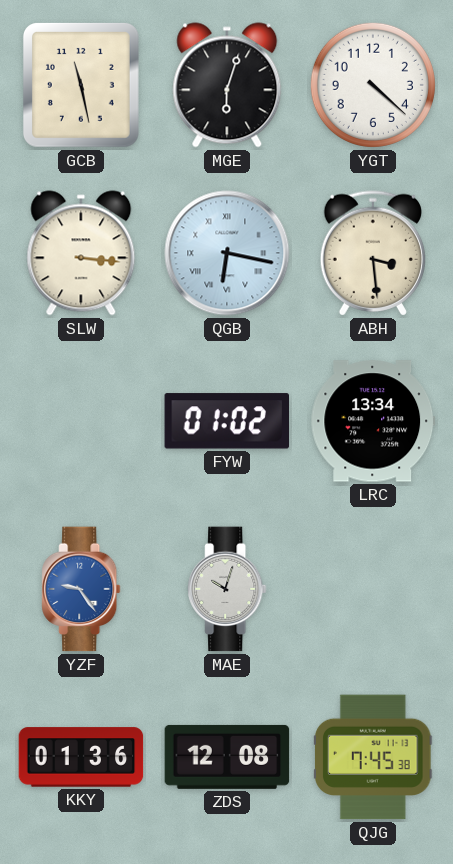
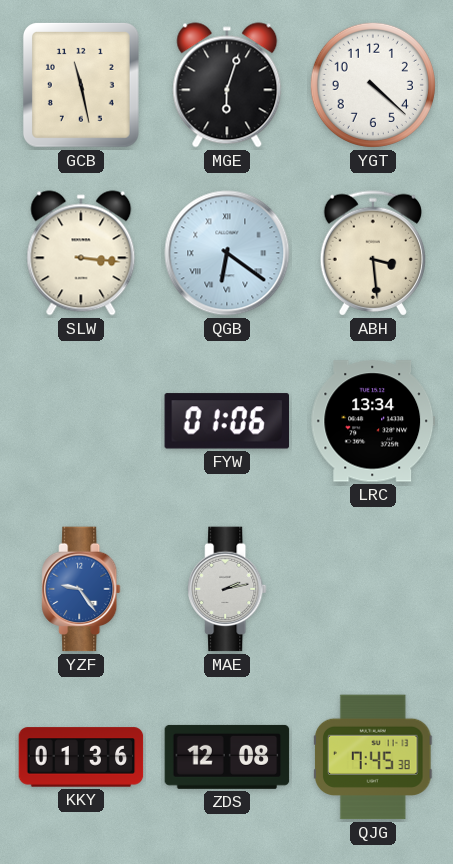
QGB: 6:17 -> 6:21
FYW: 01:02 -> 01:06
MAE: 10:03 -> 2:13
